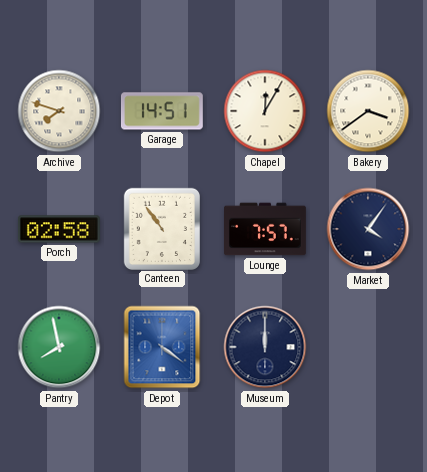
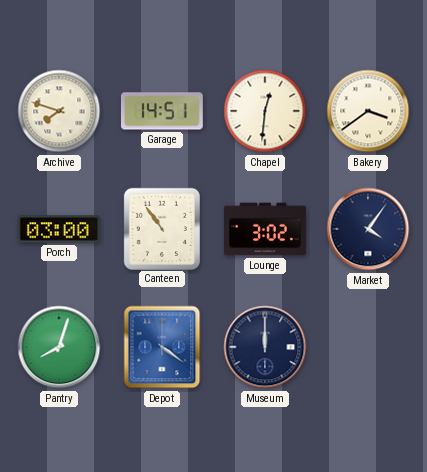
Chapel: 12:05 -> 12:31
Porch: 02:58 -> 03:00
Lounge: 7:57 -> 3:02
Pantry: 7:58 -> 8:03
